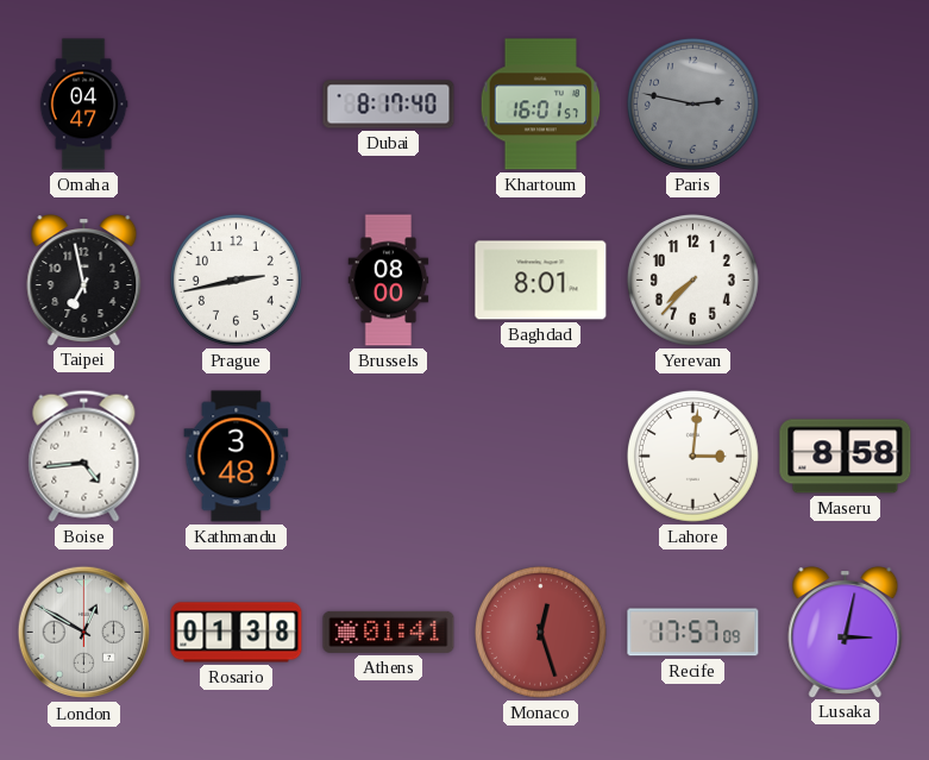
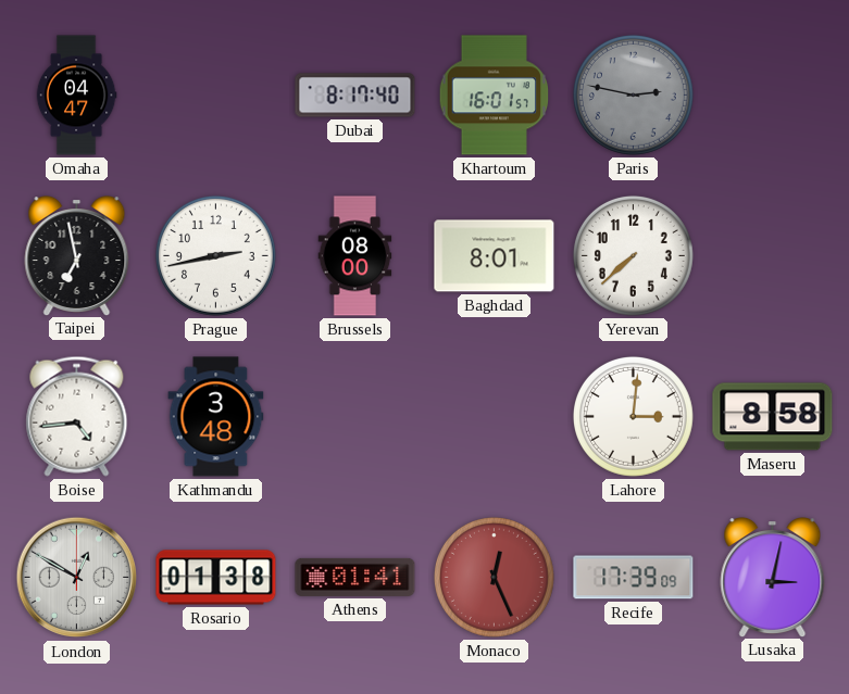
Yerevan: 7:37 -> 7:38
Monaco: 12:27 -> 12:26
Recife: 17:57 -> 17:39
